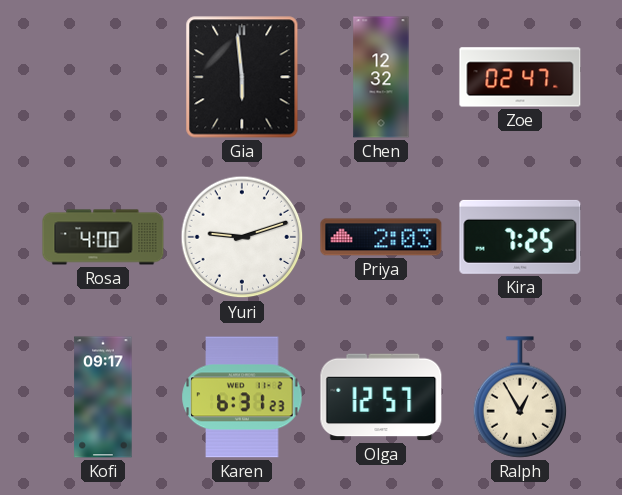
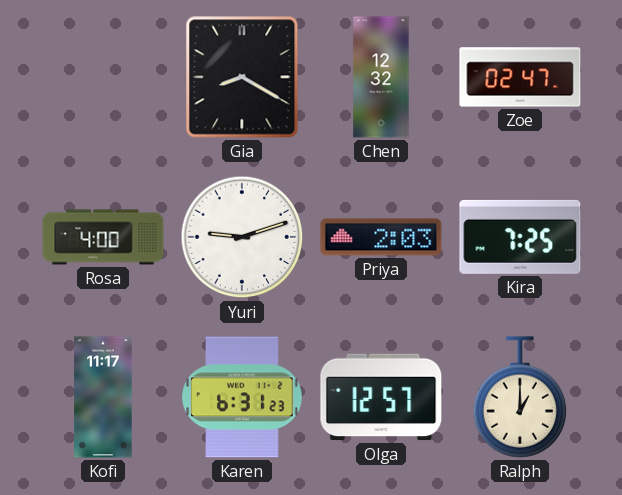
Gia: 5:59 -> 8:20
Kofi: 09:17 -> 11:17
Ralph: 12:55 -> 1:00
